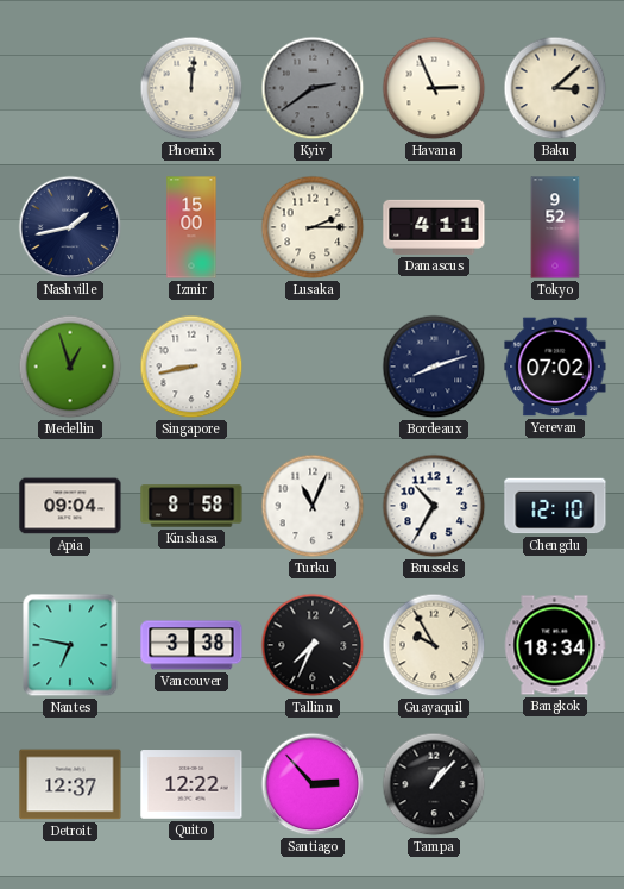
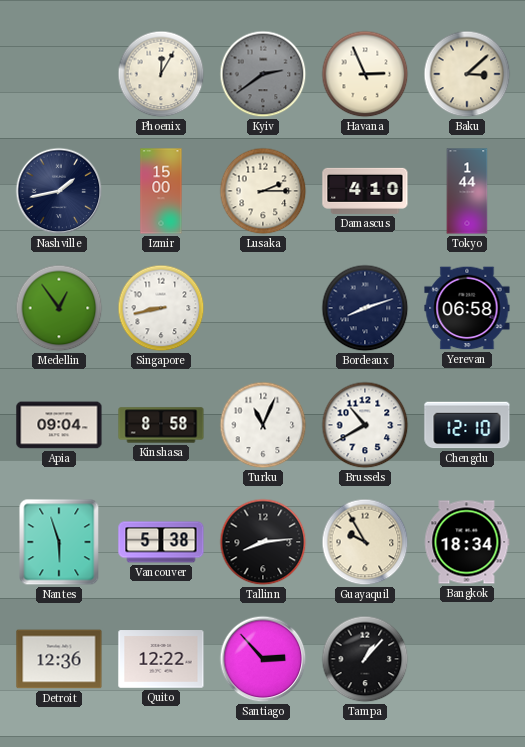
Phoenix: 12:01 -> 12:05
Damascus: 4:11 -> 4:10
Tokyo: 9:52 -> 1:44
Medellin: 12:57 -> 12:54
Yerevan: 07:02 -> 06:58
Brussels: 10:35 -> 10:40
Nantes: 6:47 -> 5:57
Vancouver: 3:38 -> 5:38
Tallinn: 7:34 -> 8:14
Detroit: 12:37 -> 12:36
